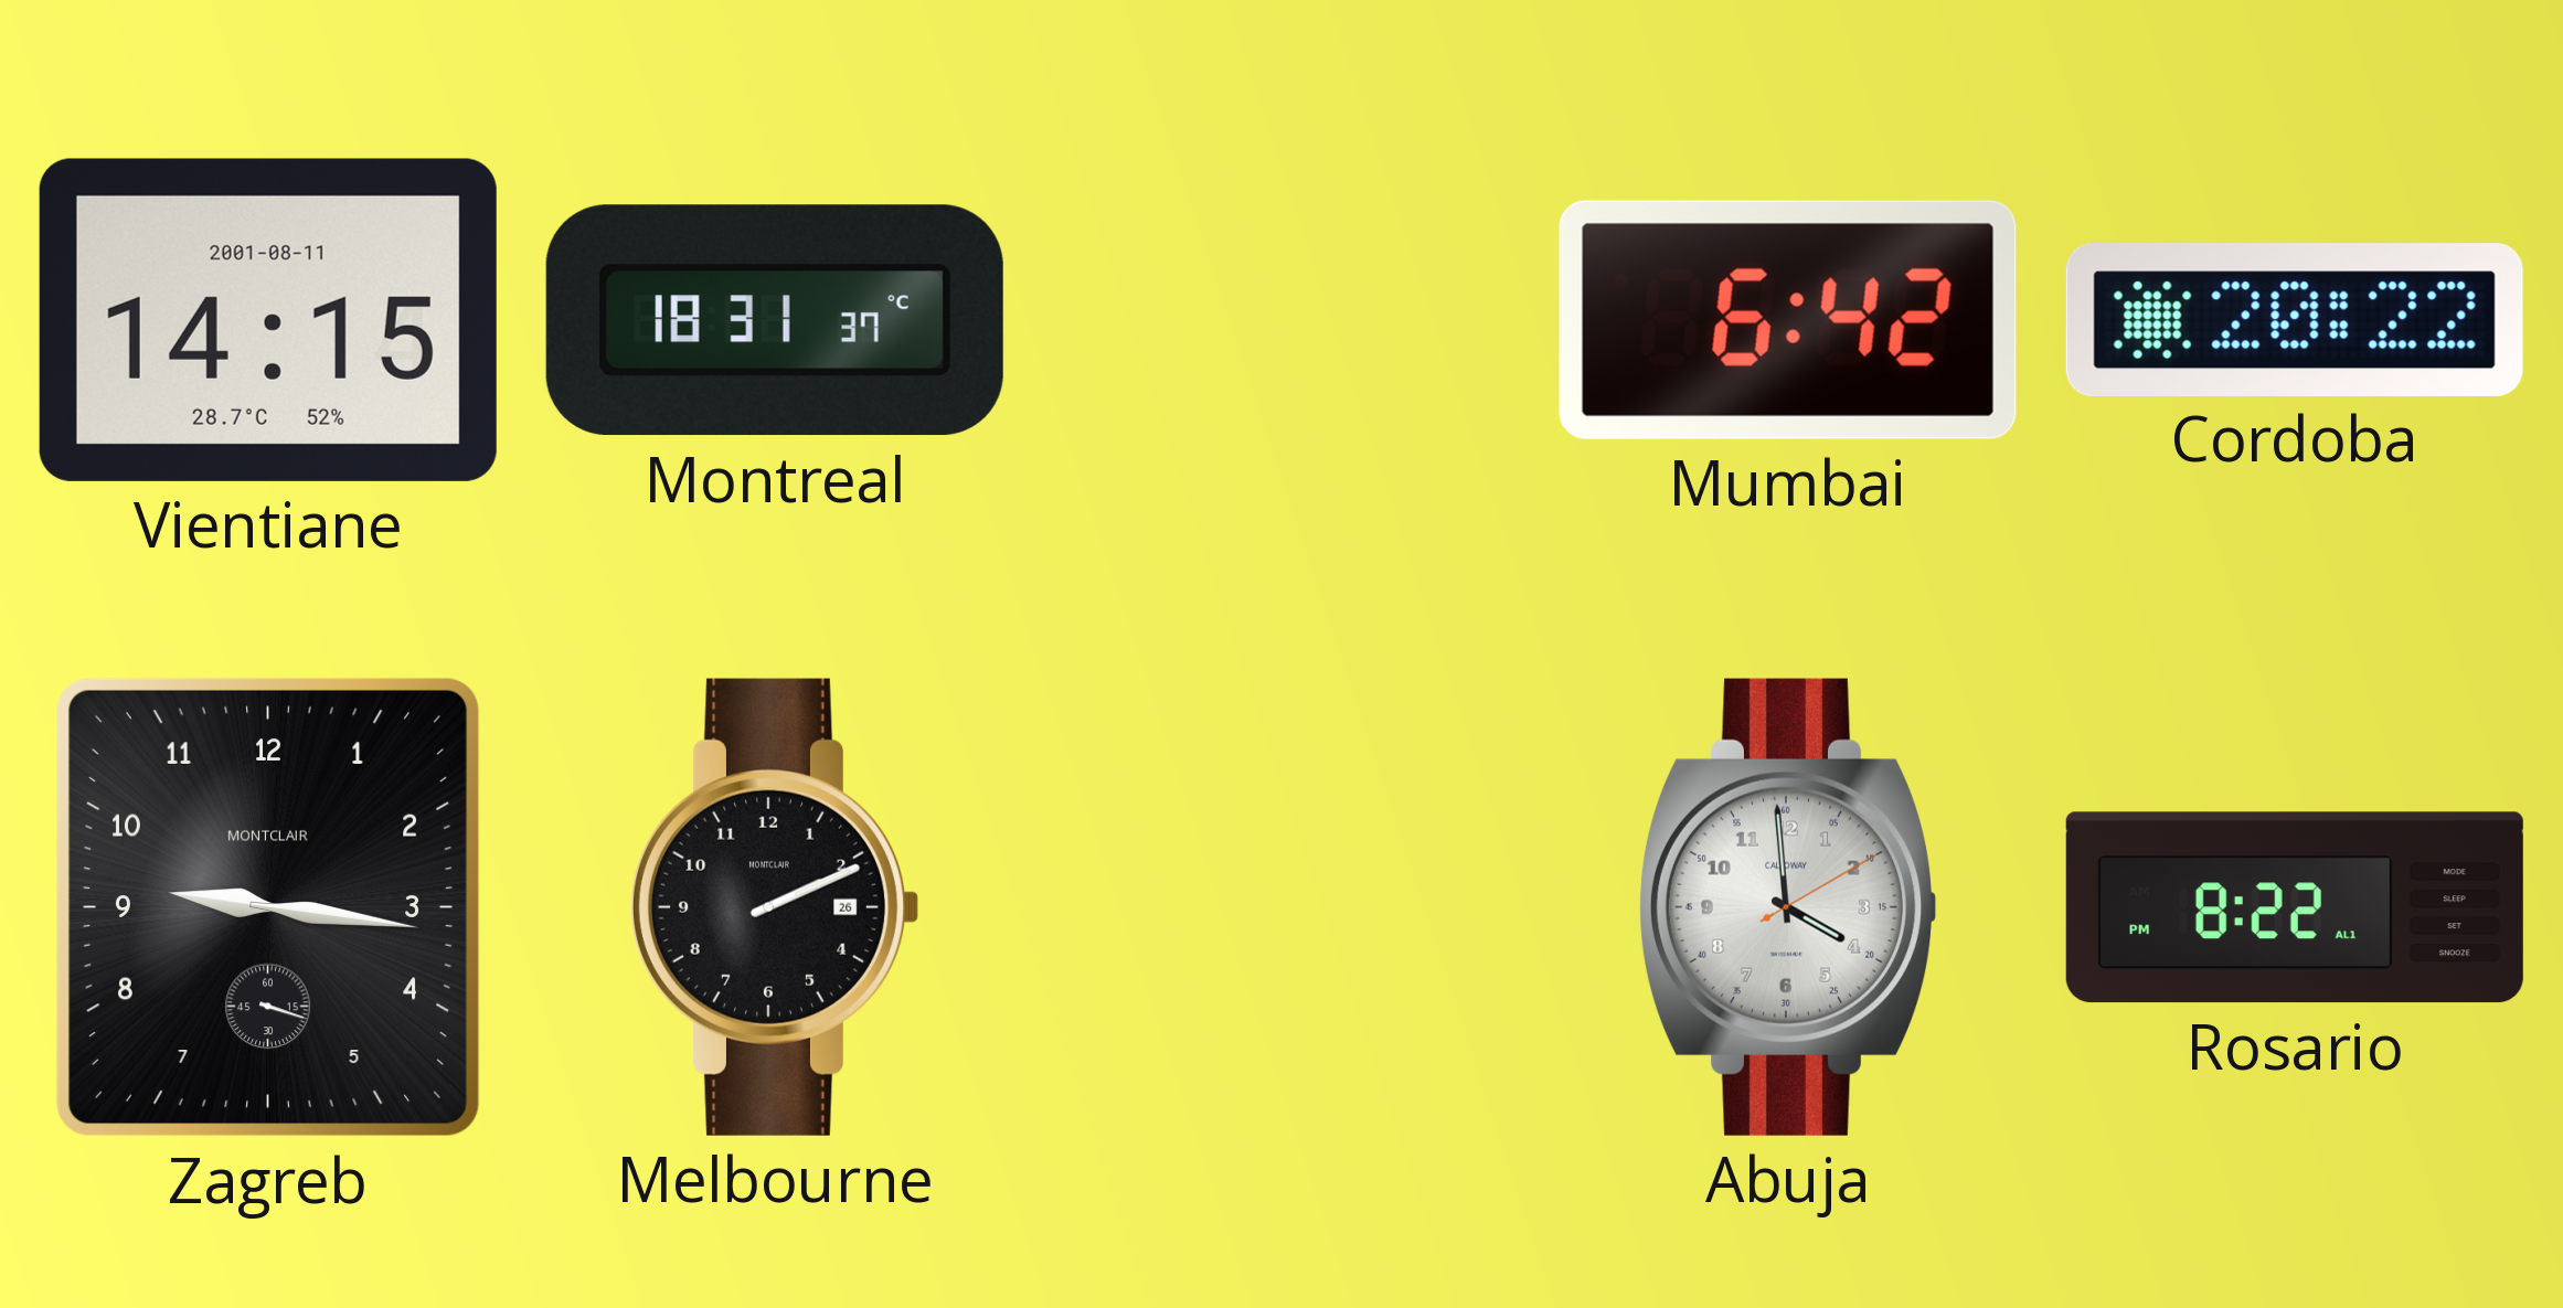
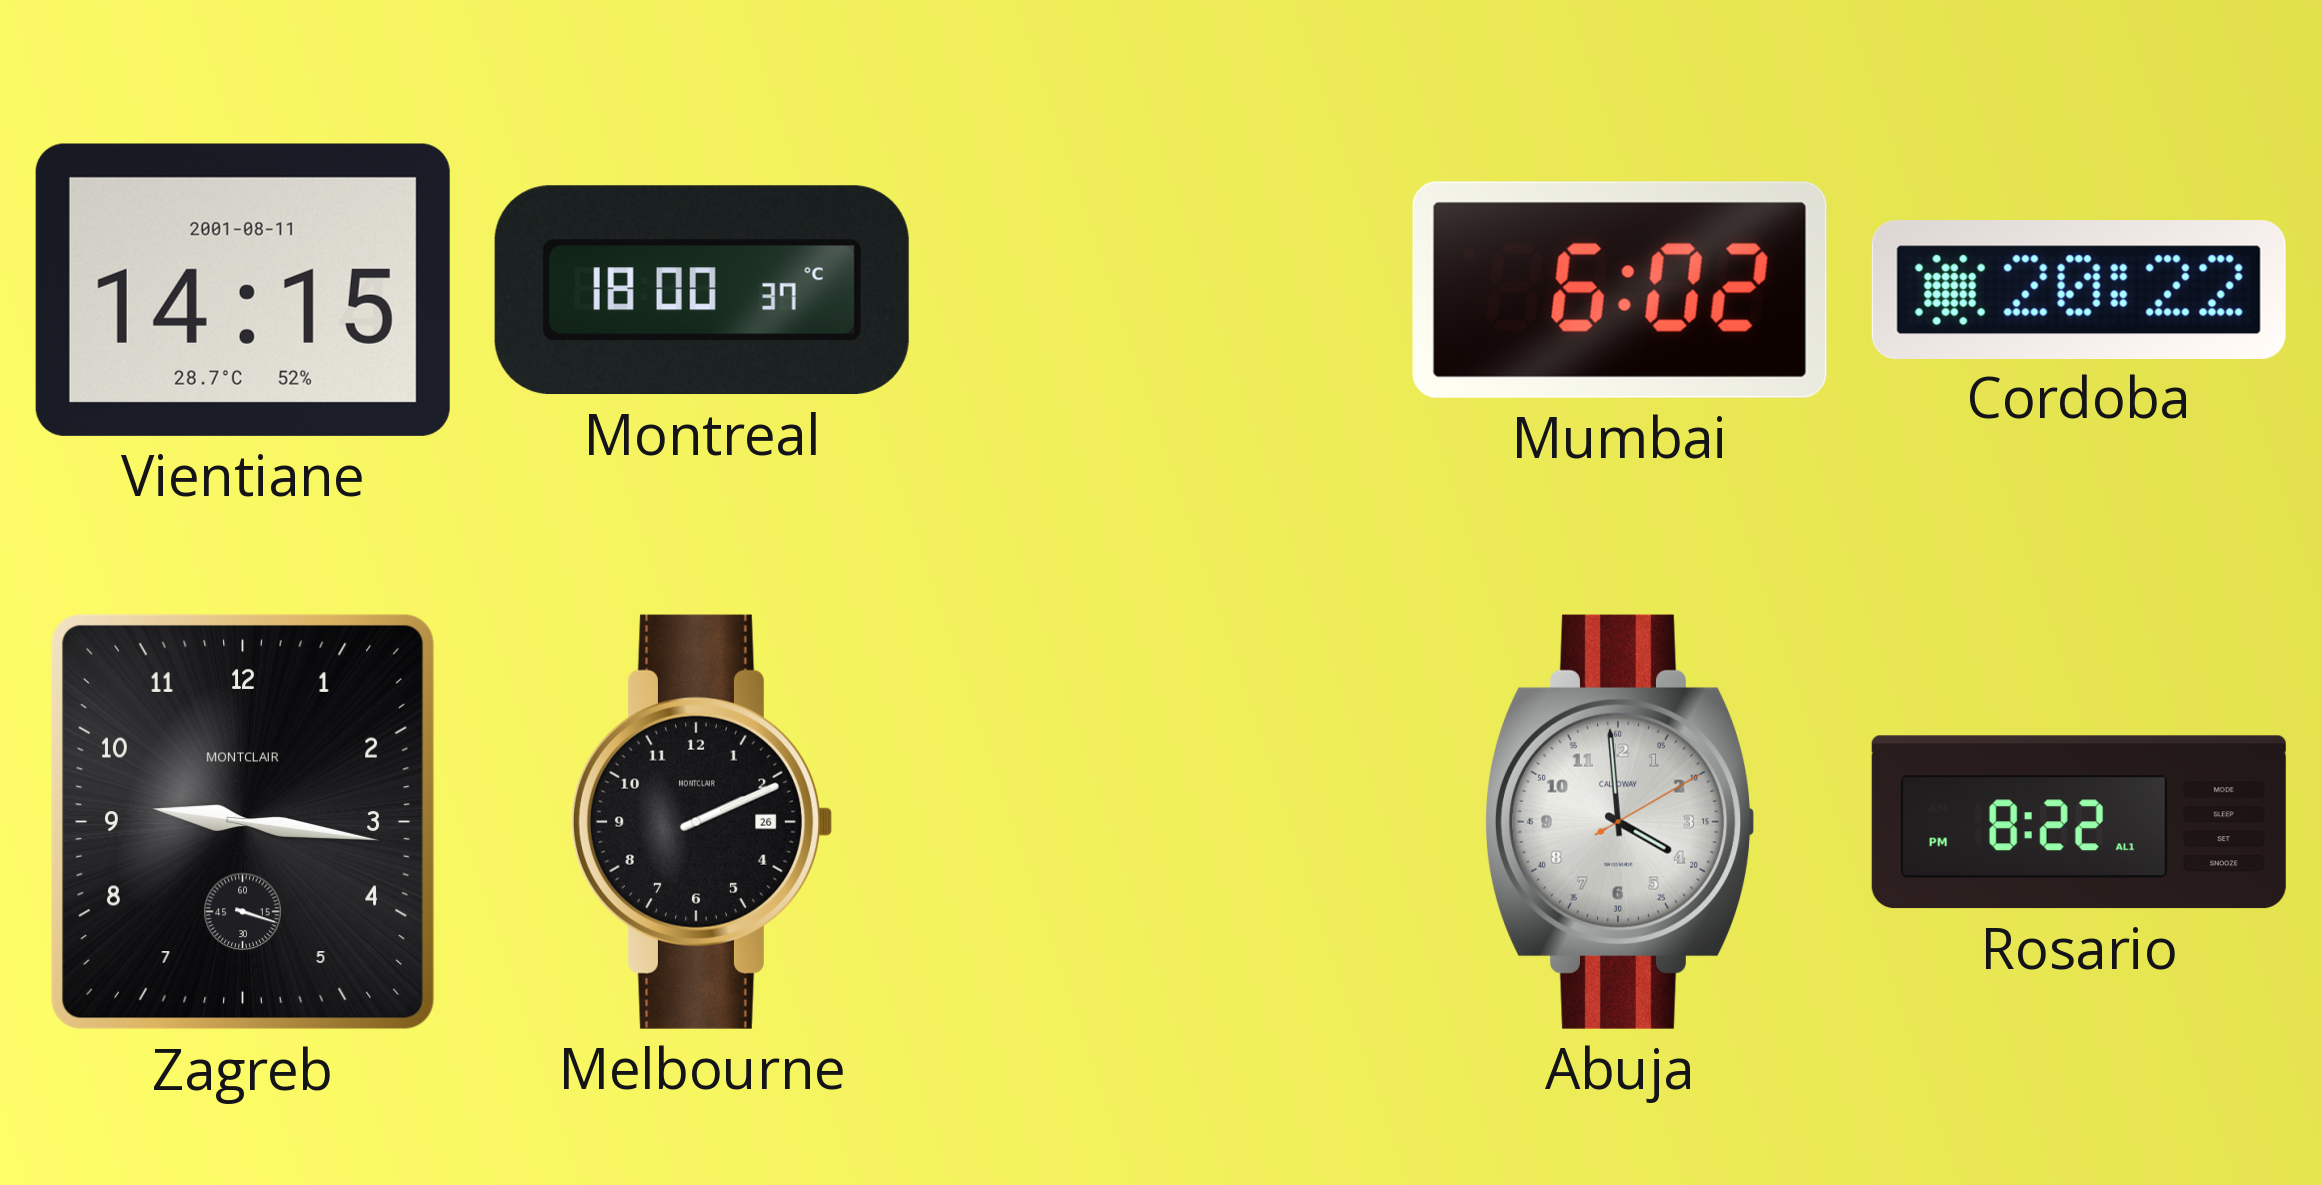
Montreal: 18:31 -> 18:00
Mumbai: 6:42 -> 6:02
